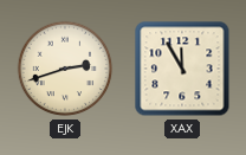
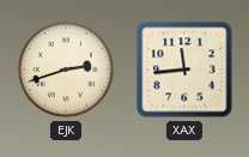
XAX: 11:55 -> 11:44
